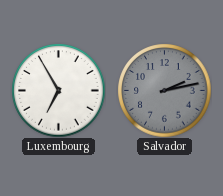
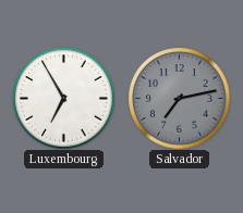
Salvador: 2:13 -> 7:13
